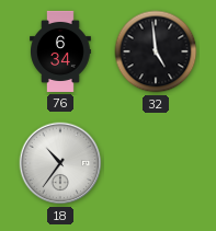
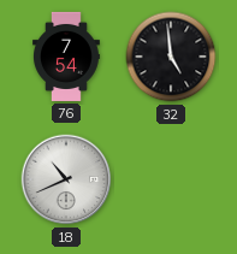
76: 6:34 -> 7:54
18: 10:36 -> 10:41
